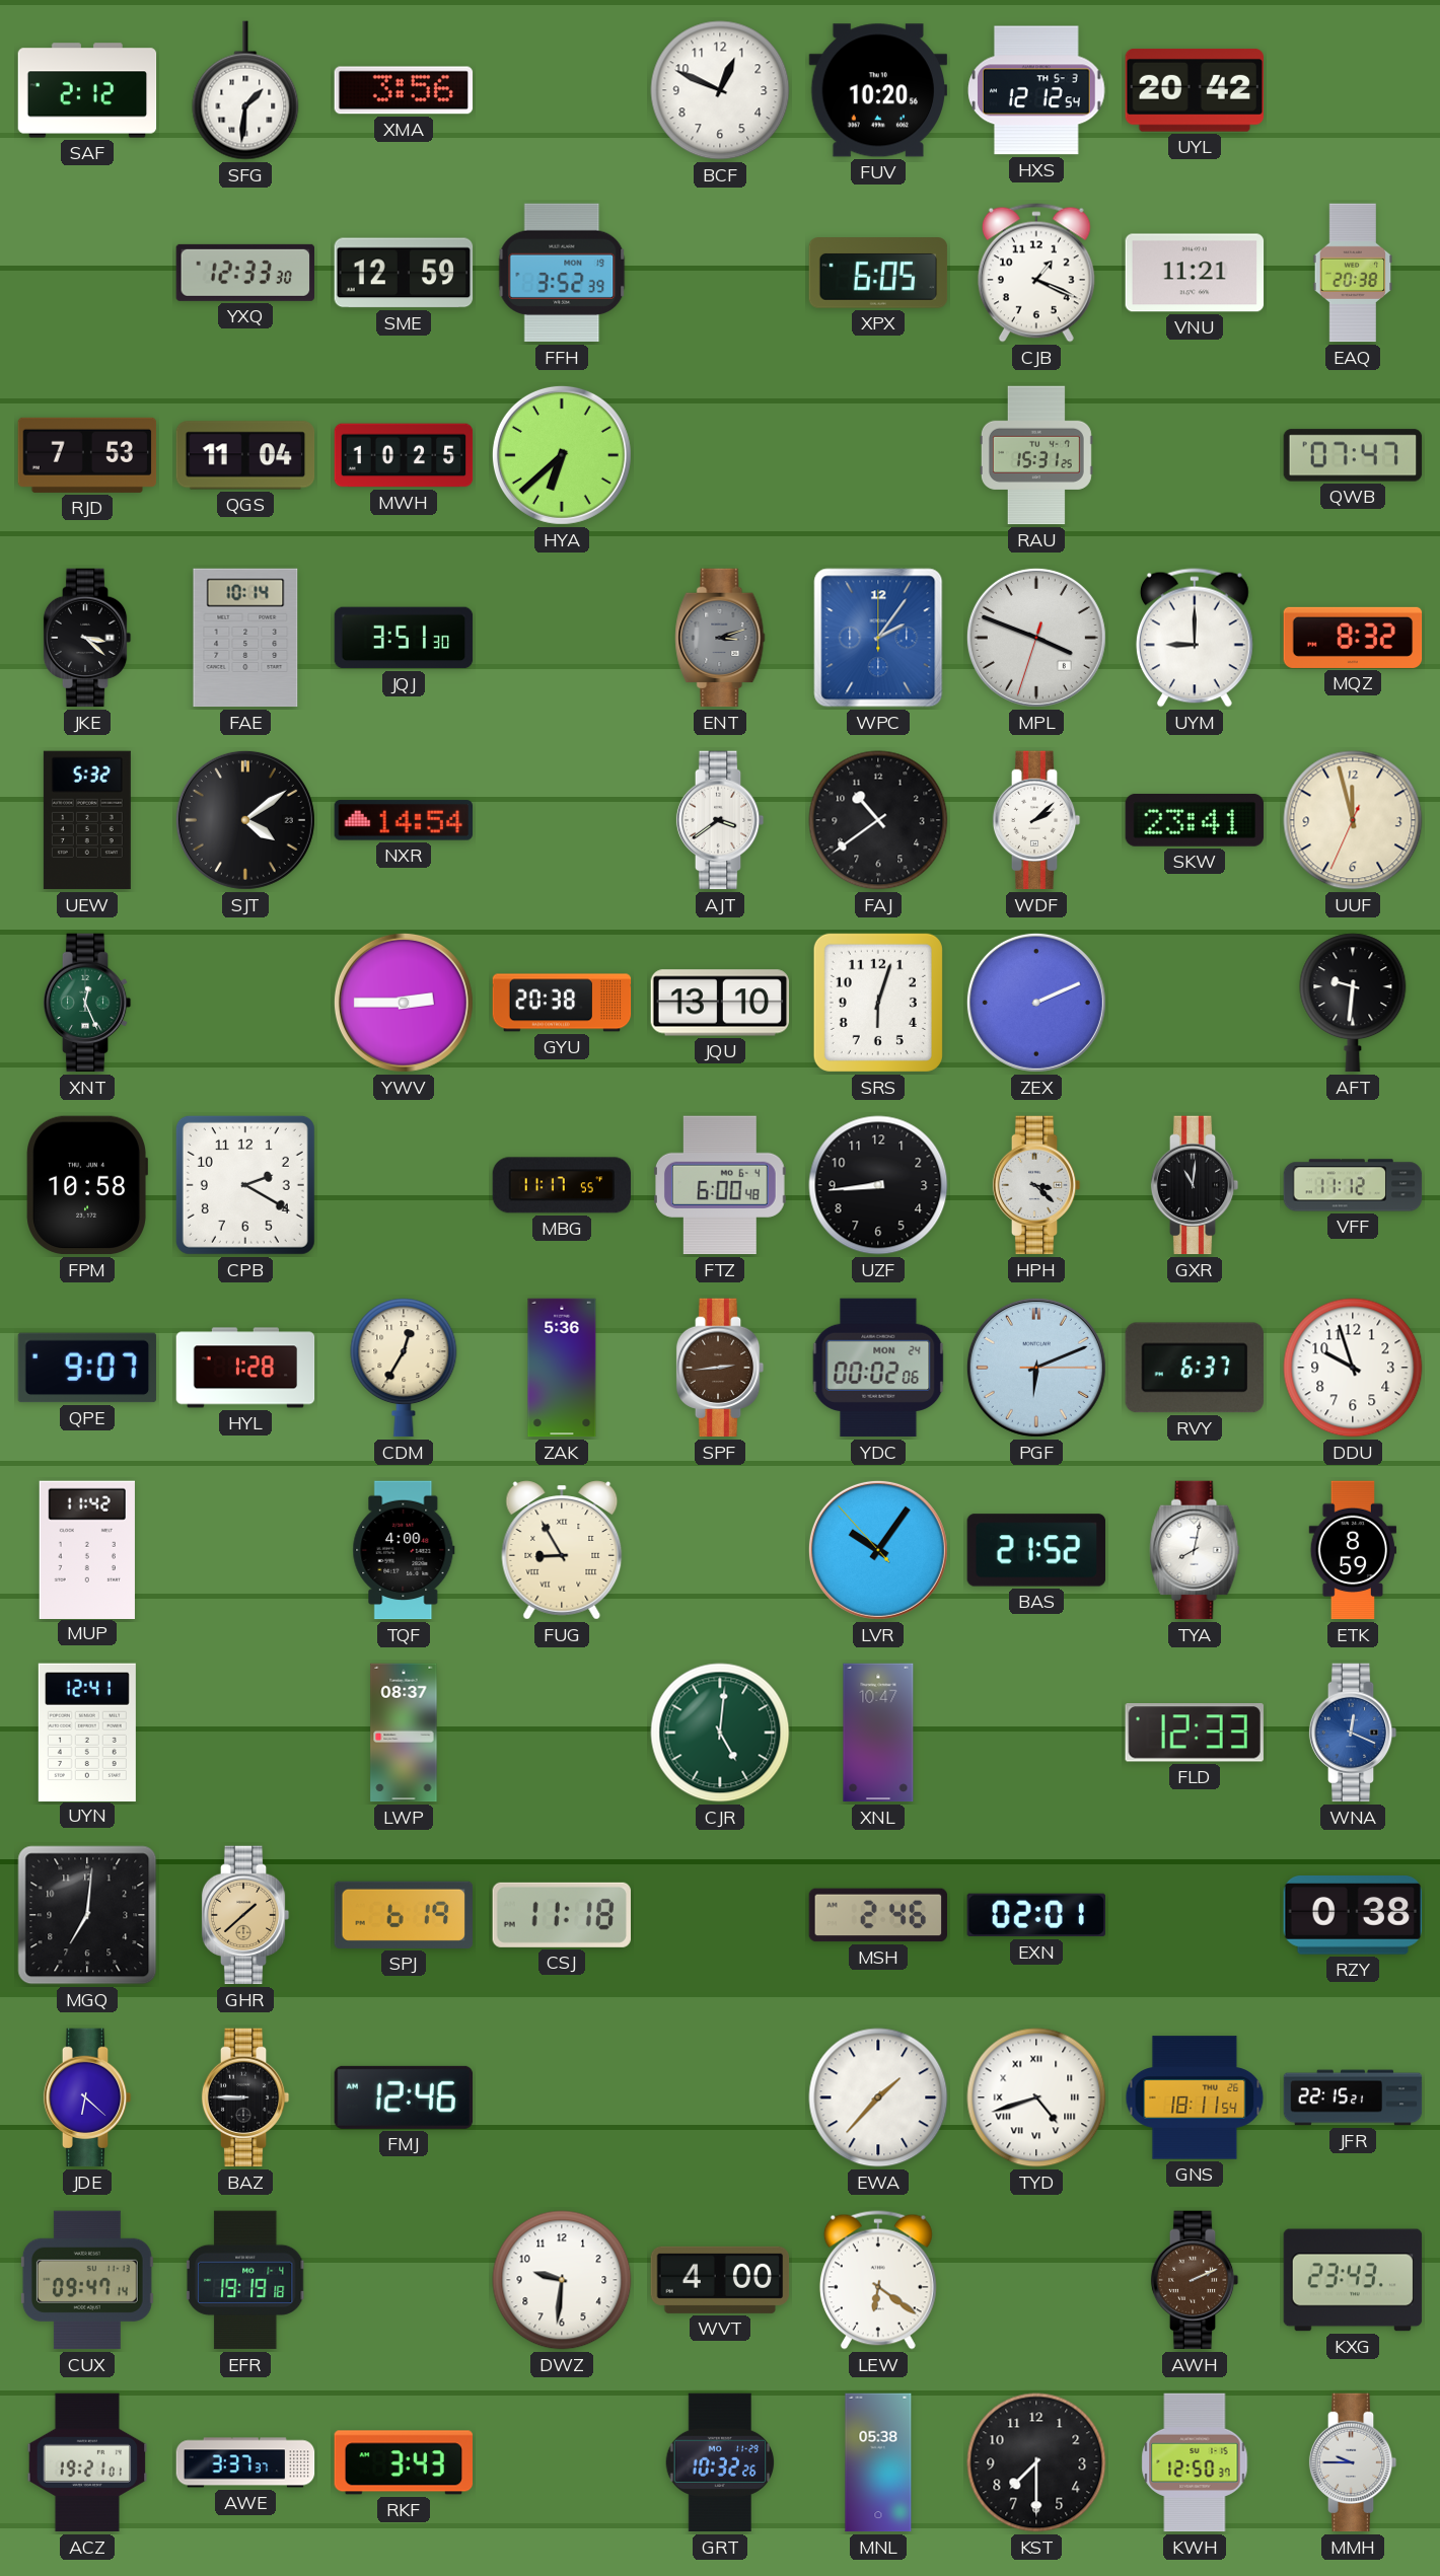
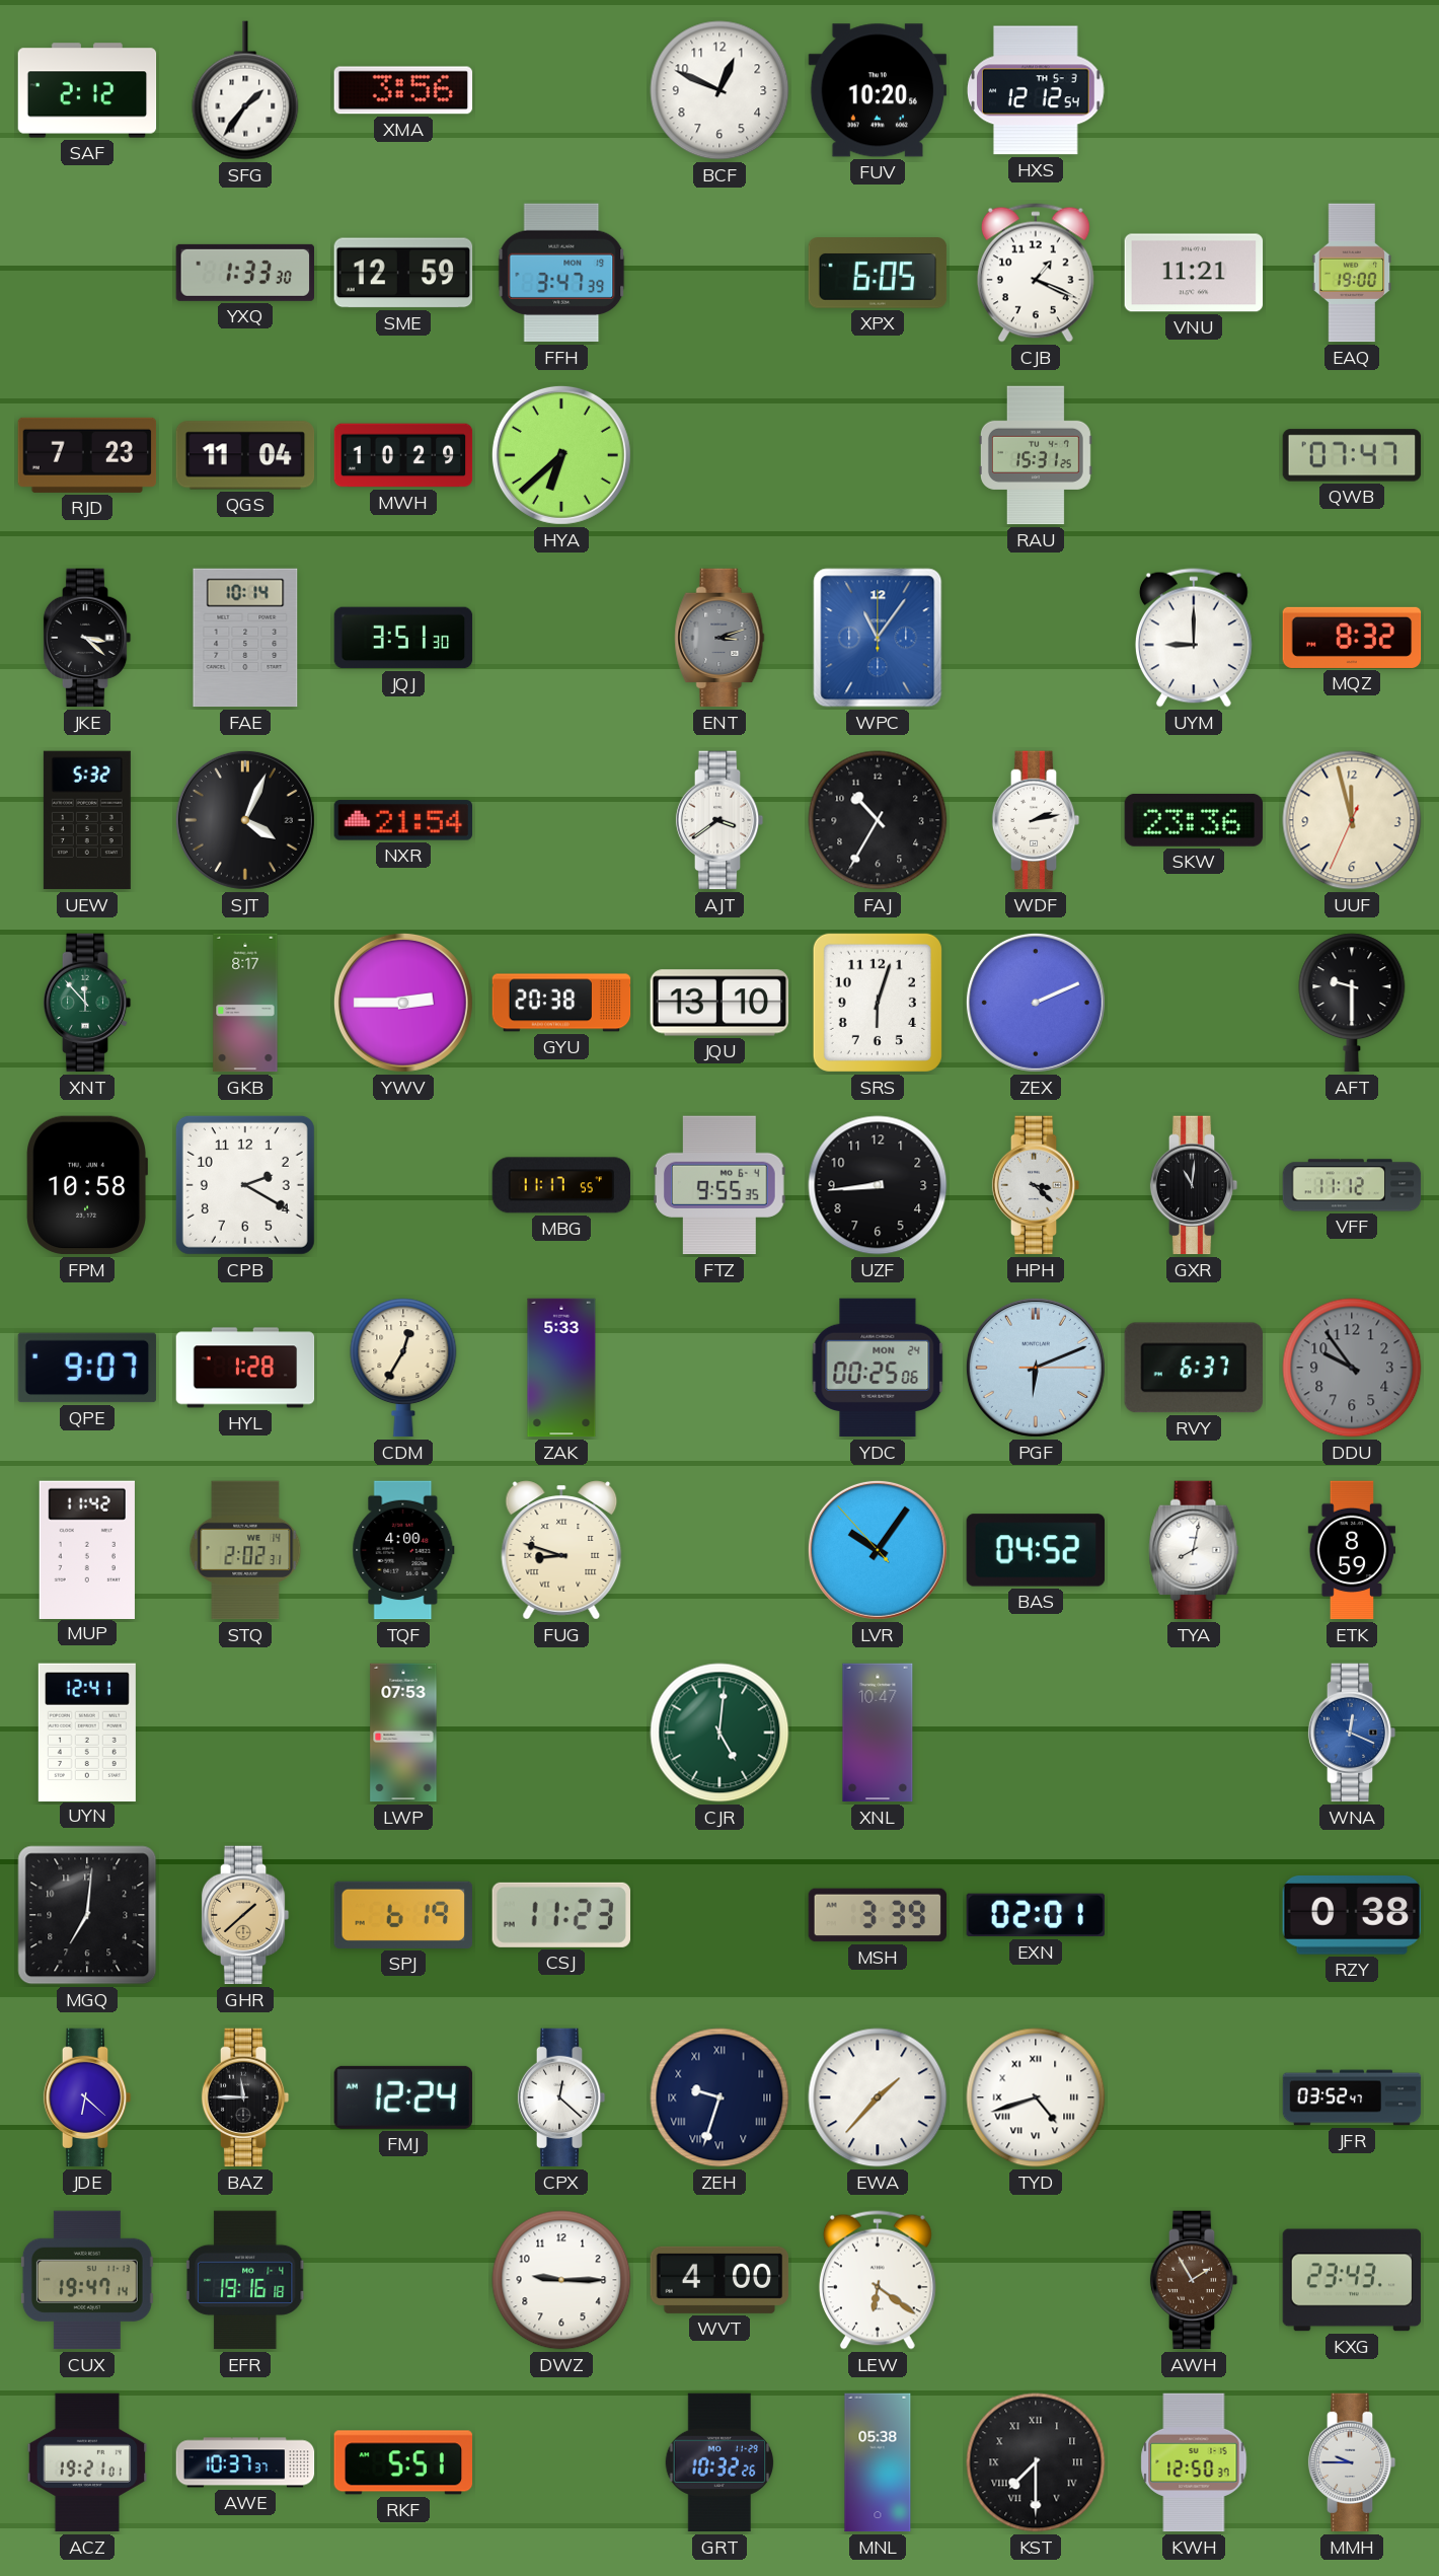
SFG: 1:31 -> 1:36
UYL: 20:42 -> none
YXQ: 12:33 -> 1:33
FFH: 3:52 -> 3:47
EAQ: 20:38 -> 19:00
RJD: 7:53 -> 7:23
MWH: 10:25 -> 10:29
WPC: 2:06 -> 11:06
MPL: 3:48 -> none
SJT: 4:09 -> 4:04
NXR: 14:54 -> 21:54
FAJ: 10:39 -> 10:35
WDF: 2:08 -> 2:13
SKW: 23:41 -> 23:36
XNT: 12:26 -> 11:53
GKB: none -> 8:17
AFT: 9:31 -> 9:30
FTZ: 6:00 -> 9:55
ZAK: 5:36 -> 5:33
SPF: 2:44 -> none
YDC: 00:02 -> 00:25
DDU: 9:57 -> 9:54
DDU dial: white -> grey
STQ: none -> 2:02
FUG: 8:55 -> 8:48
BAS: 21:52 -> 04:52
LWP: 08:37 -> 07:53
FLD: 12:33 -> none
CSJ: 11:18 -> 11:23
MSH: 2:46 -> 3:39
BAZ: 8:45 -> 11:45
FMJ: 12:46 -> 12:24
CPX: none -> 12:22
ZEH: none -> 9:33
GNS: 18:11 -> none
JFR: 22:15 -> 03:52
CUX: 09:47 -> 19:47
EFR: 19:19 -> 19:16
DWZ: 9:31 -> 9:15
AWH: 2:11 -> 1:55
AWE: 3:37 -> 10:37
RKF: 3:43 -> 5:51
KST numerals: Arabic -> Roman
